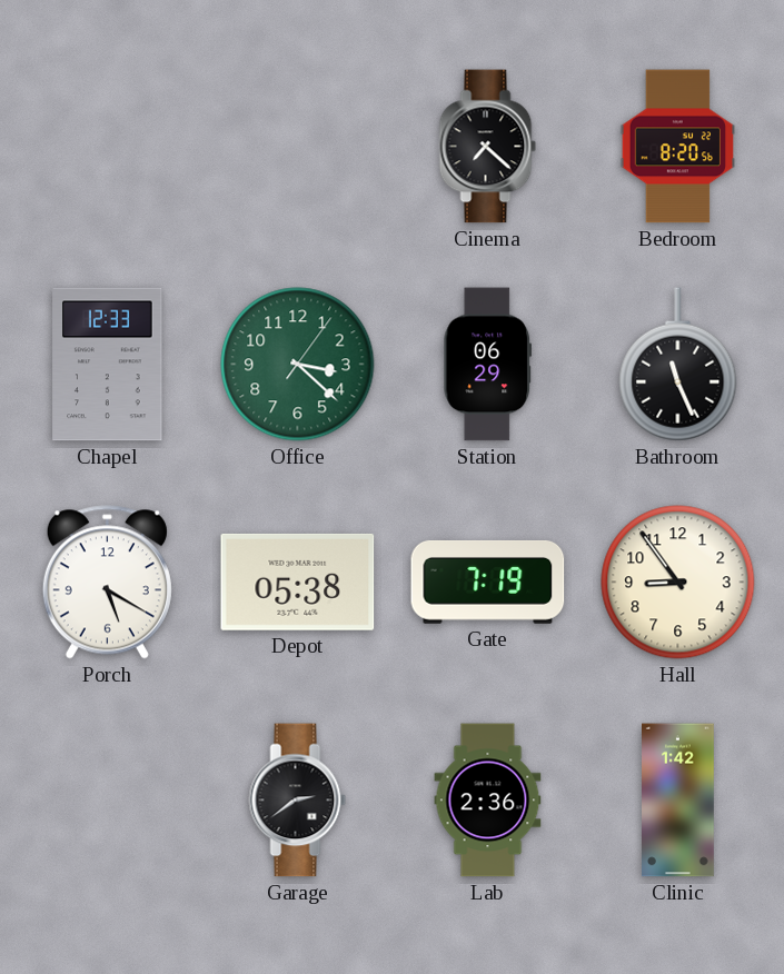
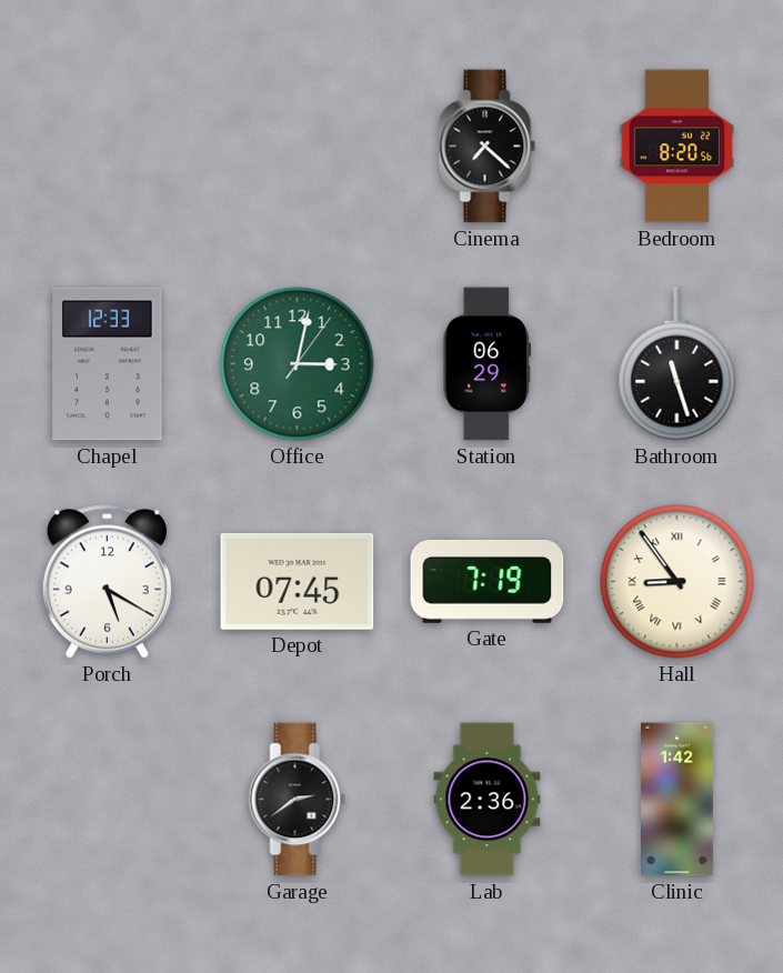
Office: 3:22 -> 3:02
Bathroom: 11:26 -> 11:27
Depot: 05:38 -> 07:45
Hall numerals: Arabic -> Roman
